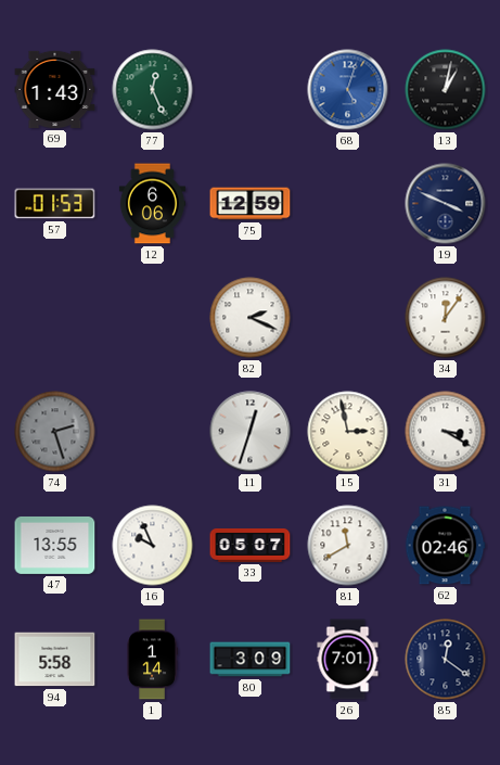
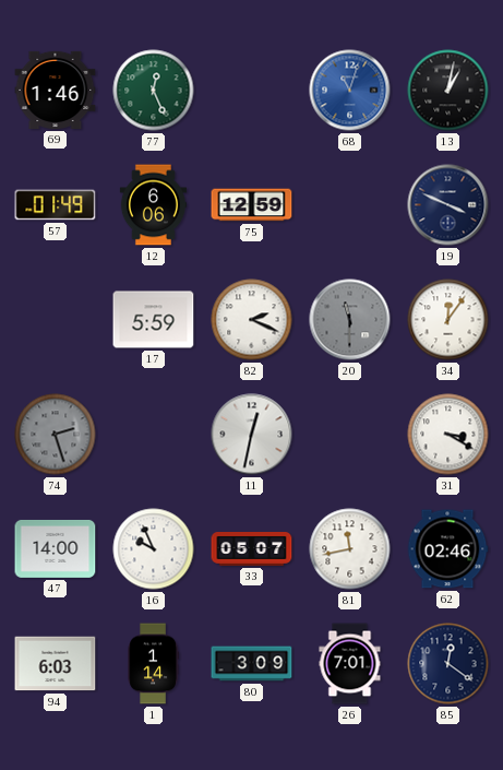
69: 1:43 -> 1:46
68: 5:03 -> 11:03
57: 01:53 -> 01:49
17: none -> 5:59
20: none -> 11:30
11: 12:33 -> 12:32
15: 2:58 -> none
47: 13:55 -> 14:00
81: 11:40 -> 11:43
94: 5:58 -> 6:03
